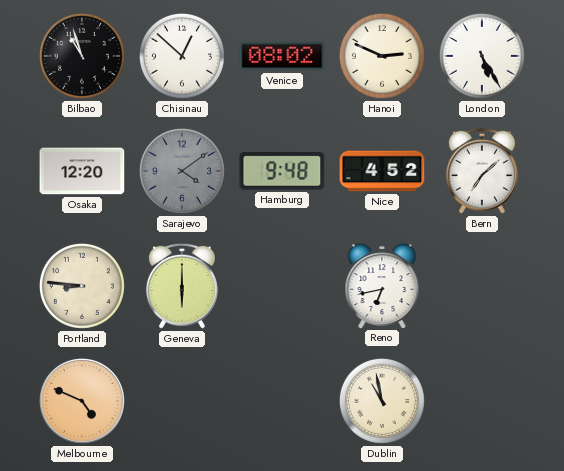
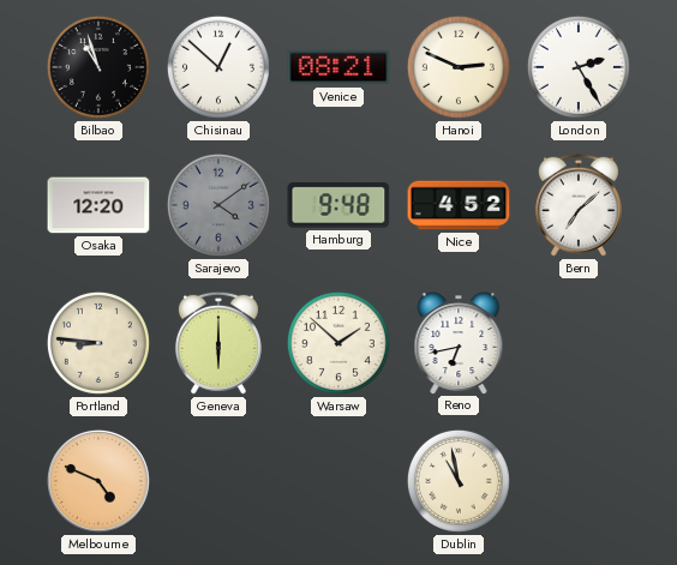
Venice: 08:02 -> 08:21
London: 5:25 -> 2:25
Warsaw: none -> 1:52
